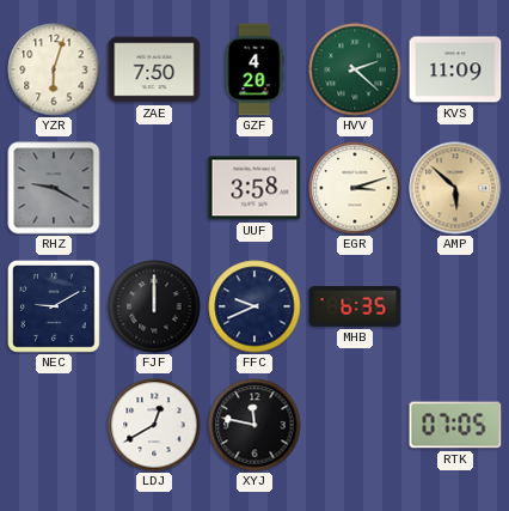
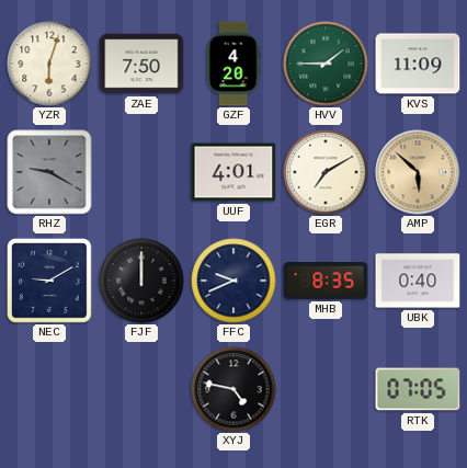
HVV: 2:22 -> 1:45
UUF: 3:58 -> 4:01
EGR: 3:12 -> 7:10
MHB: 6:35 -> 8:35
UBK: none -> 0:40
LDJ: 12:40 -> none
XYJ: 11:47 -> 4:47
